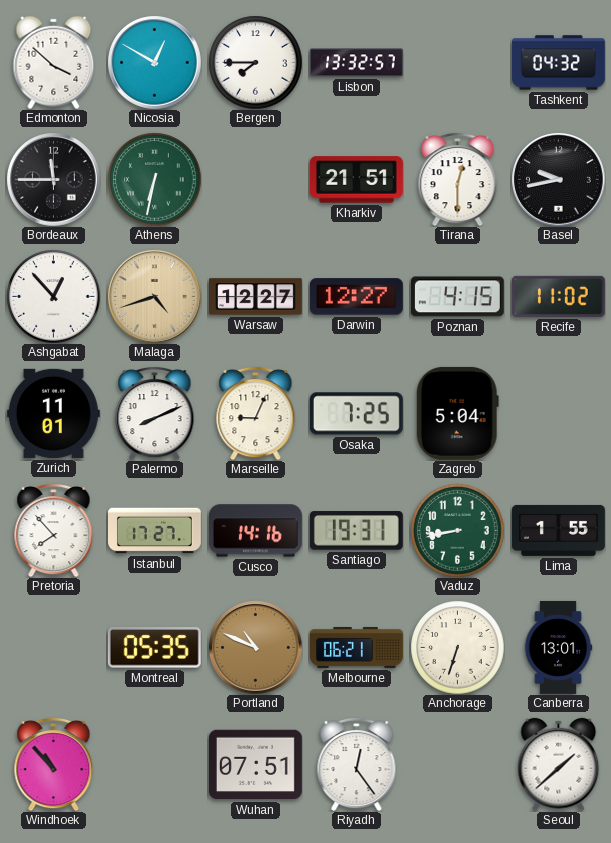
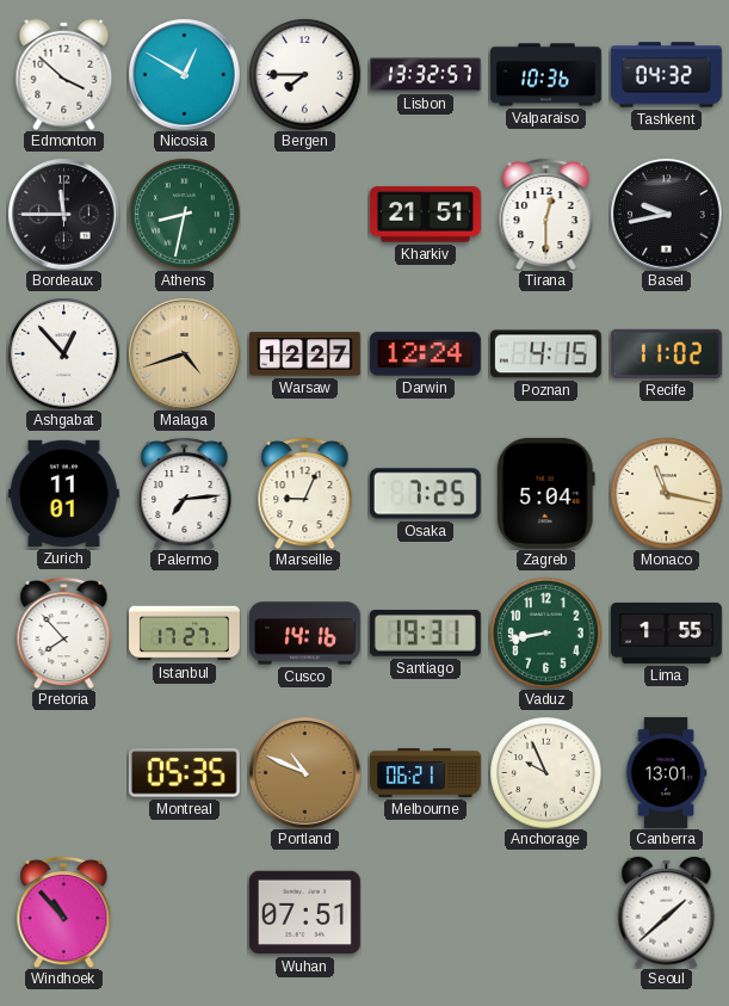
Valparaiso: none -> 10:36
Athens: 6:32 -> 8:32
Darwin: 12:27 -> 12:24
Palermo: 8:11 -> 7:14
Monaco: none -> 11:17
Anchorage: 6:33 -> 9:56
Riyadh: 12:24 -> none
